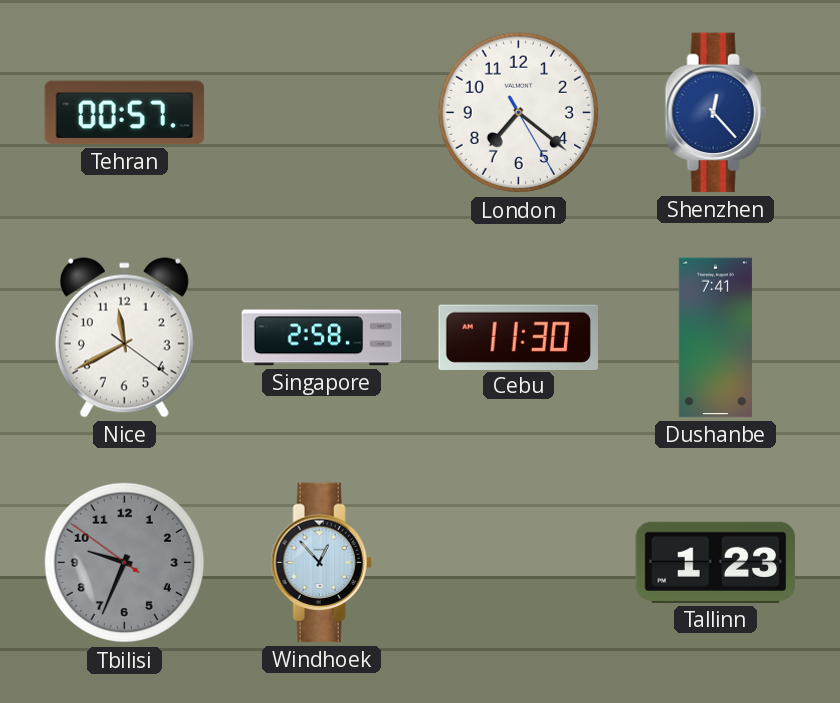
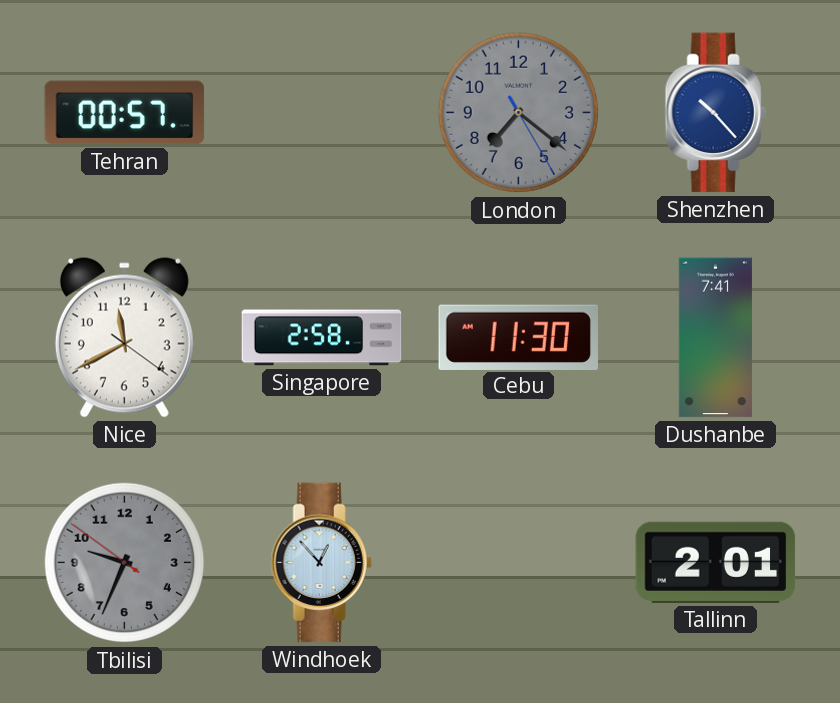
London dial: white -> grey
Shenzhen: 12:23 -> 10:23
Tallinn: 1:23 -> 2:01
